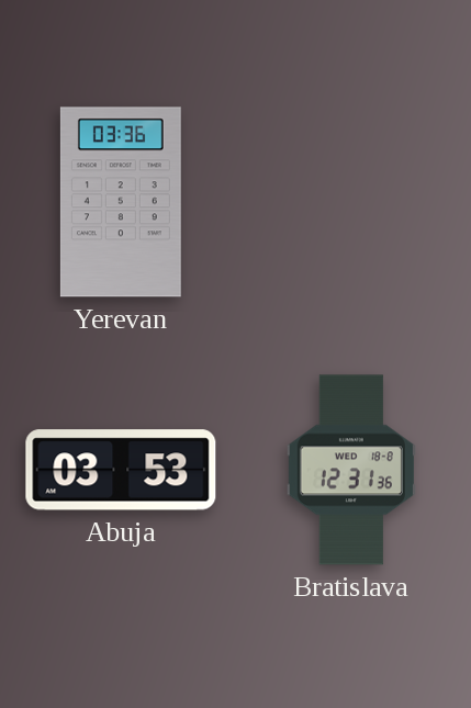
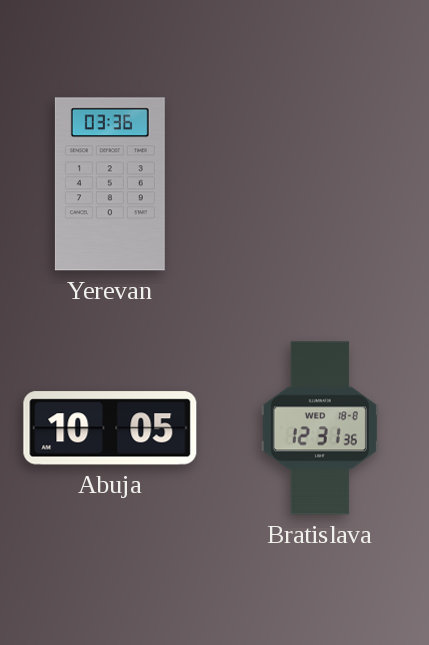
Abuja: 03:53 -> 10:05
